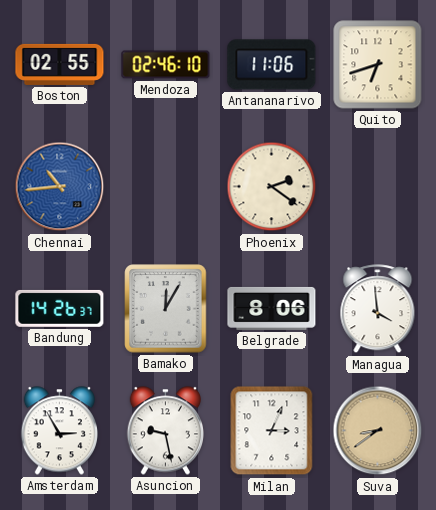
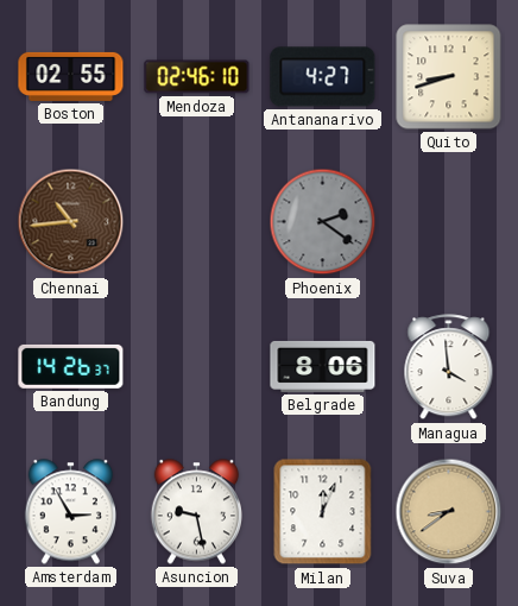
Antananarivo: 11:06 -> 4:27
Quito: 6:42 -> 8:42
Chennai dial: blue -> brown
Phoenix dial: cream -> grey
Bamako: 12:05 -> none
Milan: 3:04 -> 12:04
